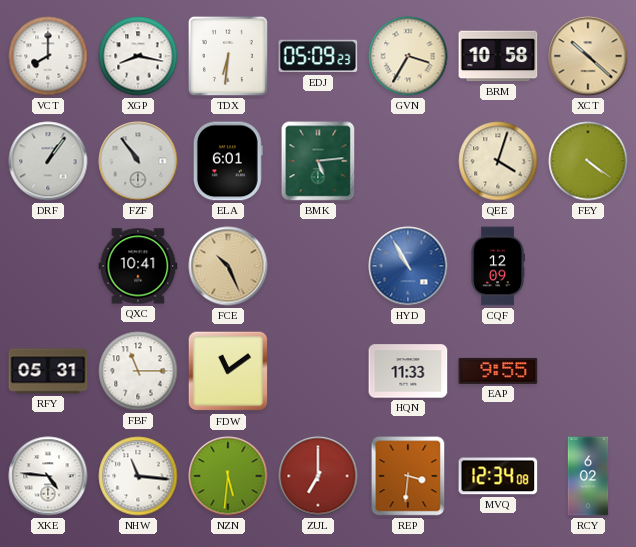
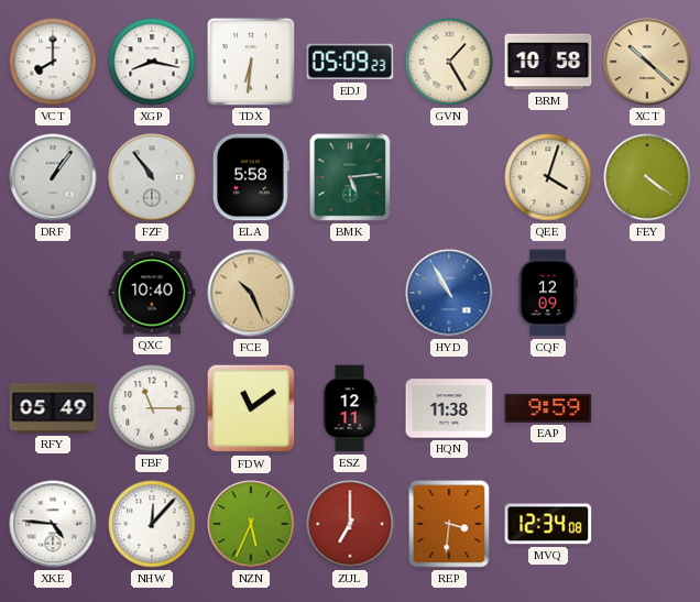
GVN: 3:35 -> 1:25
ELA: 6:01 -> 5:58
QXC: 10:41 -> 10:40
RFY: 05:31 -> 05:49
ESZ: none -> 12:11
HQN: 11:33 -> 11:38
EAP: 9:55 -> 9:59
NHW: 11:16 -> 12:07
NZN: 5:31 -> 5:34
RCY: 6:02 -> none
